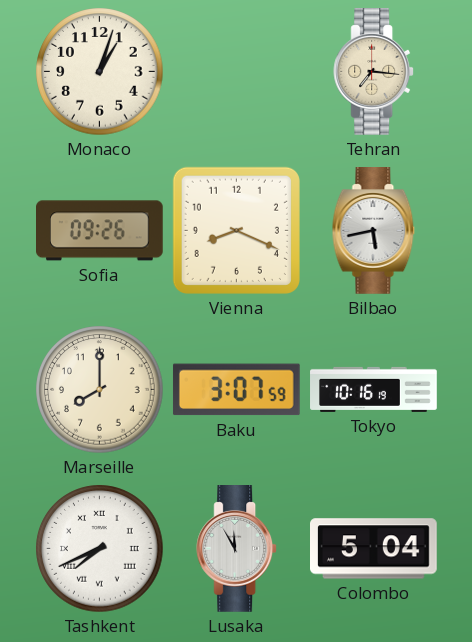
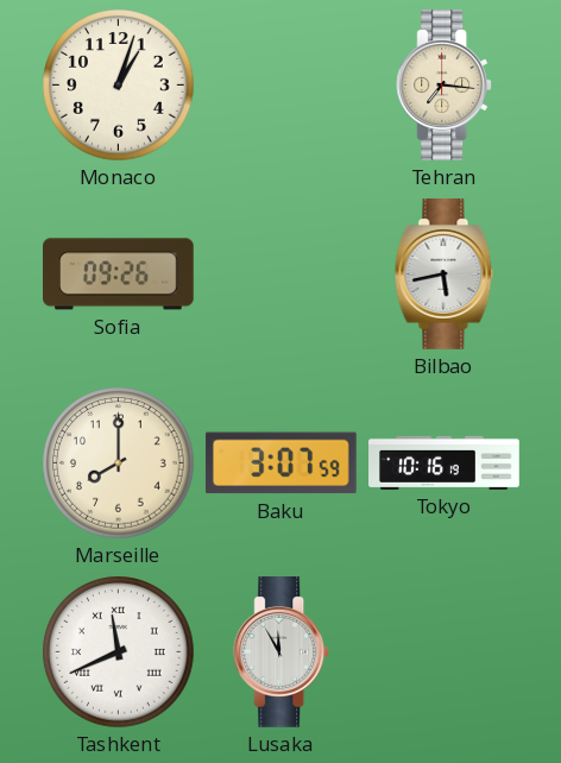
Vienna: 8:19 -> none
Tashkent: 7:41 -> 11:41
Colombo: 5:04 -> none
